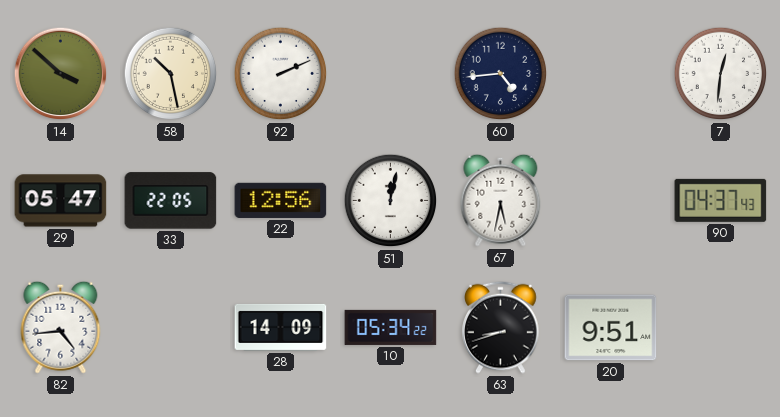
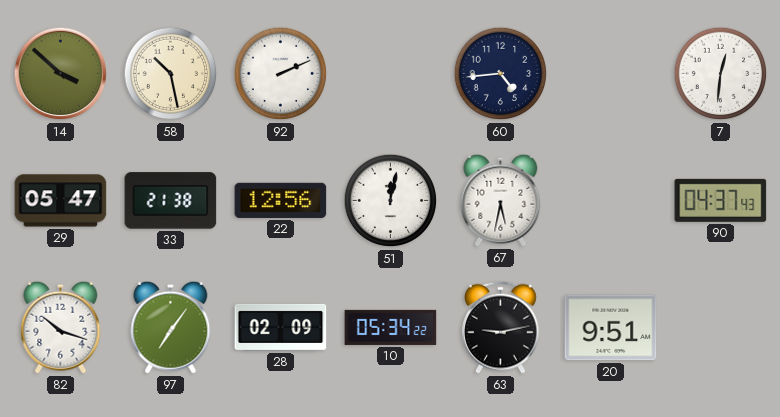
33: 22:05 -> 21:38
82: 4:44 -> 10:18
97: none -> 7:06
28: 14:09 -> 02:09
63: 8:42 -> 9:13
